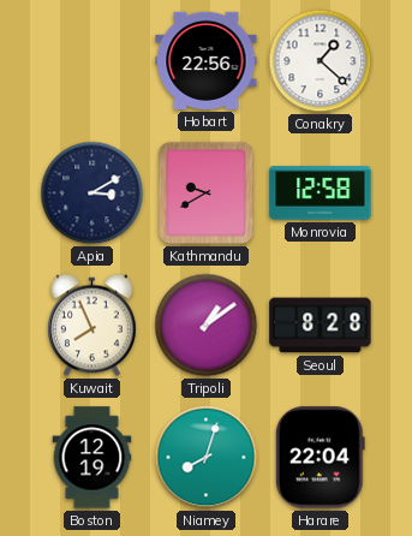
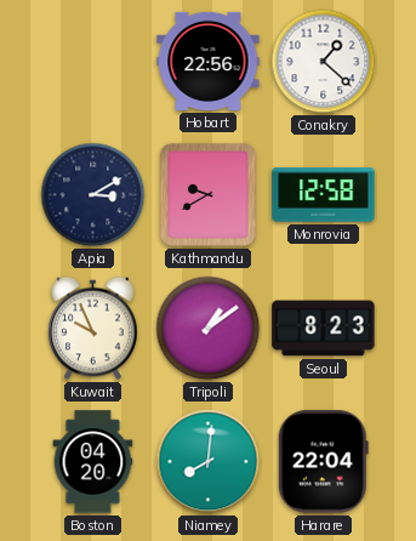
Kuwait: 7:56 -> 9:56
Seoul: 8:28 -> 8:23
Boston: 12:19 -> 04:20
Niamey: 8:03 -> 8:01
